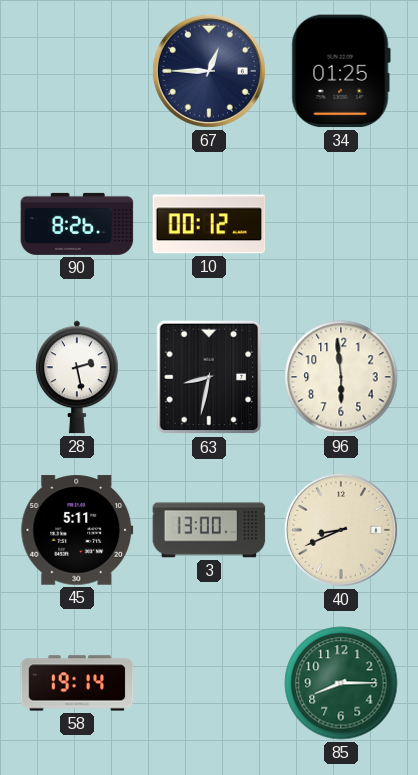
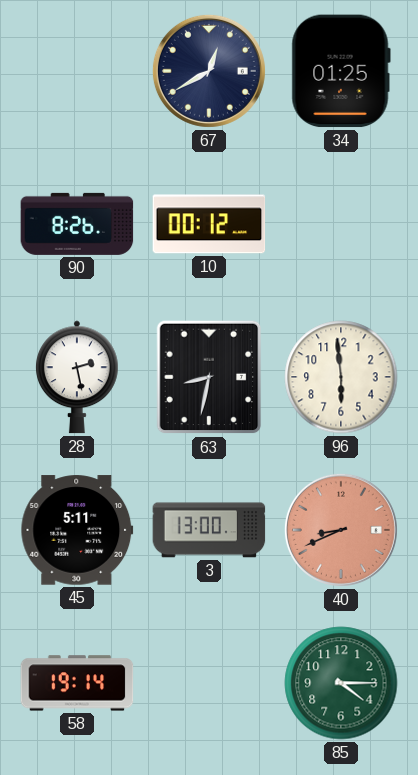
67: 12:45 -> 12:40
40 dial: cream -> salmon
85: 8:15 -> 4:15
